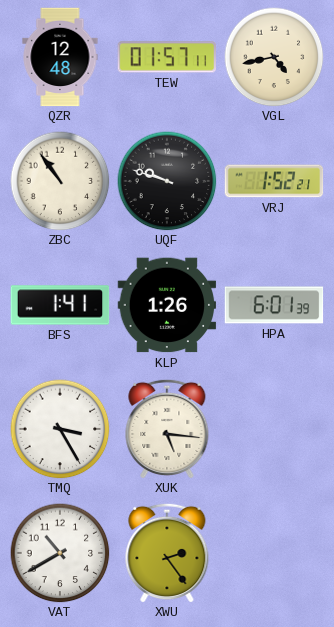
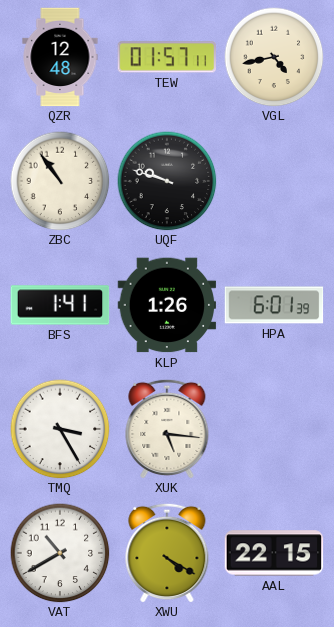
VRJ: 1:52 -> none
XWU: 2:24 -> 4:20
AAL: none -> 22:15
